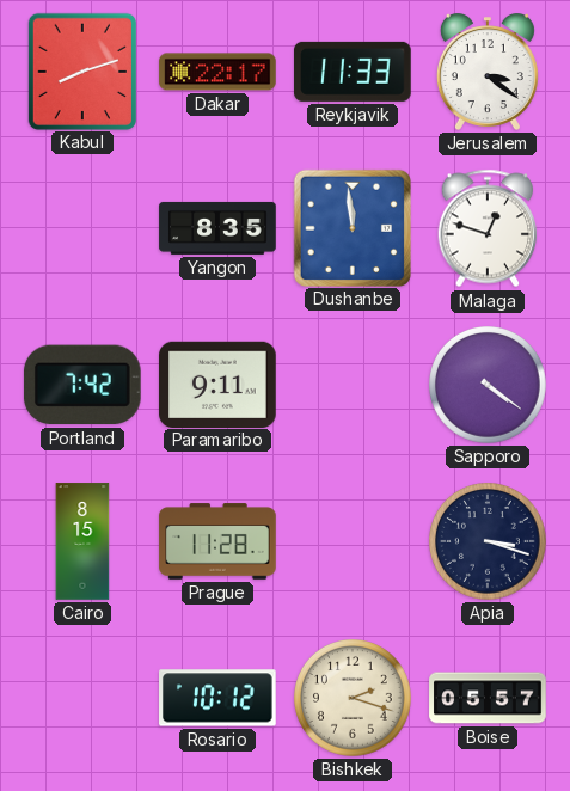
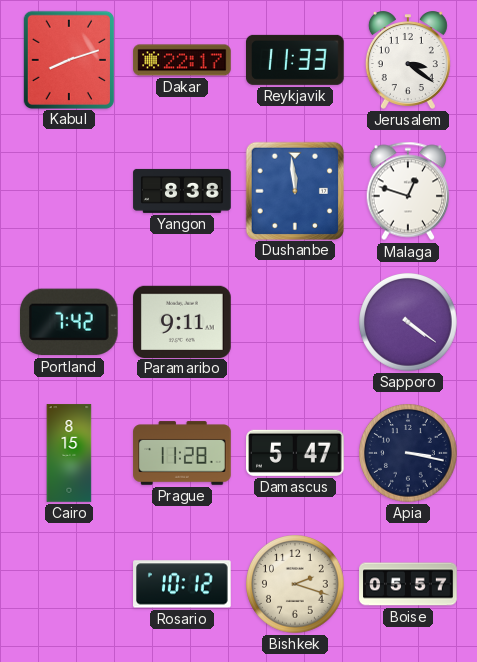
Yangon: 8:35 -> 8:38
Damascus: none -> 5:47
Apia: 3:18 -> 3:17
